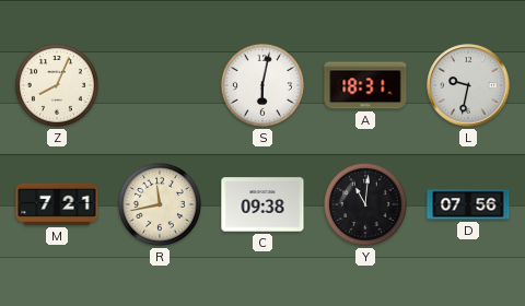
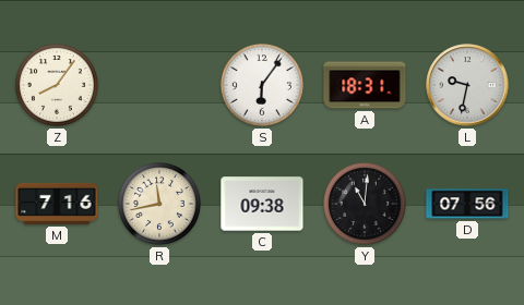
Z: 8:04 -> 8:06
S: 6:02 -> 6:06
M: 7:21 -> 7:16
